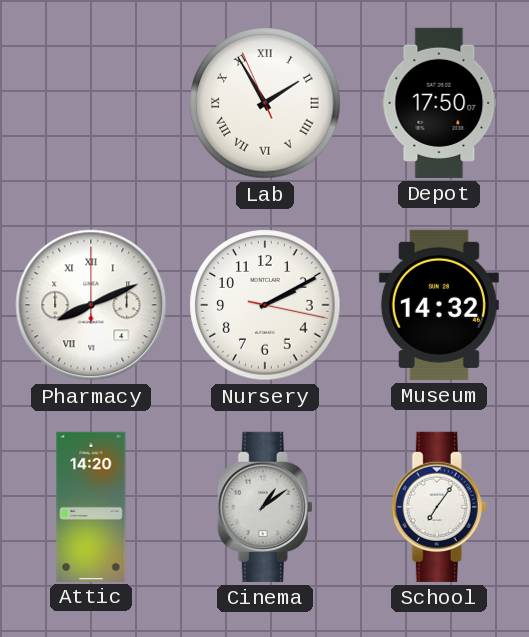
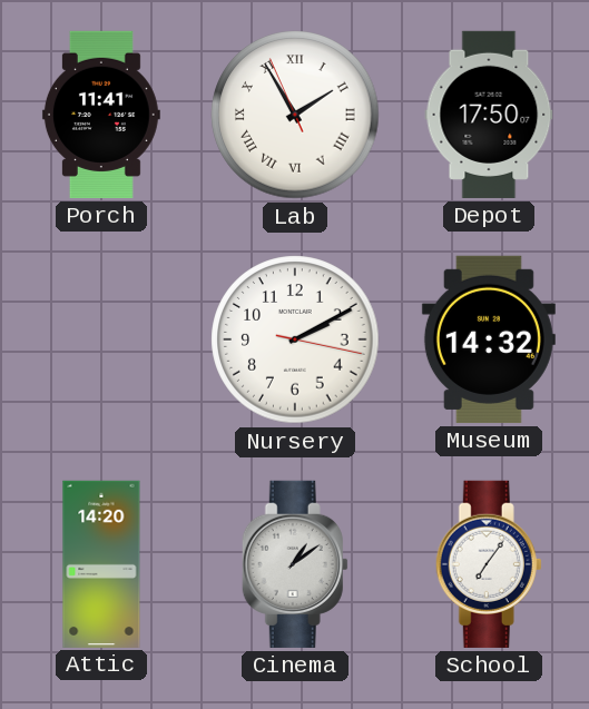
Porch: none -> 11:41
Pharmacy: 8:11 -> none
